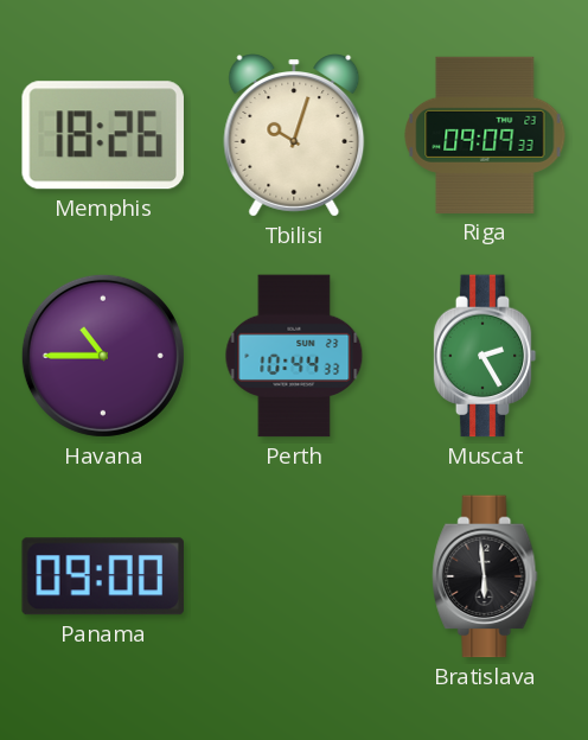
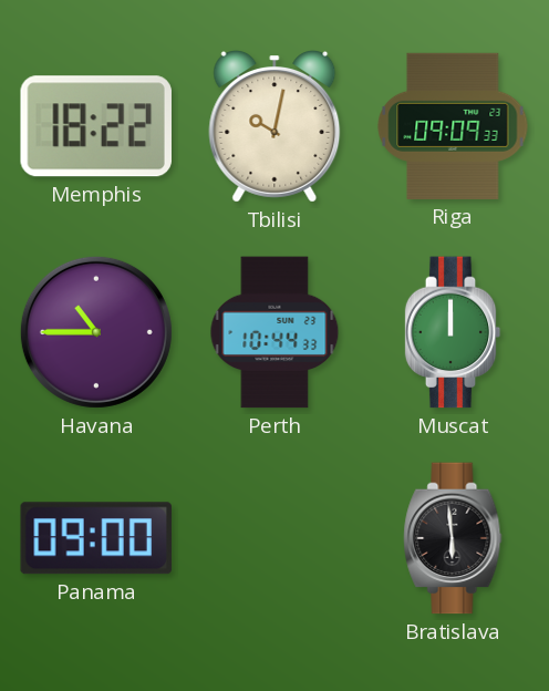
Memphis: 18:26 -> 18:22
Tbilisi: 10:03 -> 10:02
Muscat: 2:25 -> 12:00
